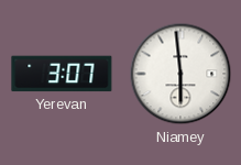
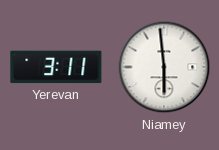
Yerevan: 3:07 -> 3:11
